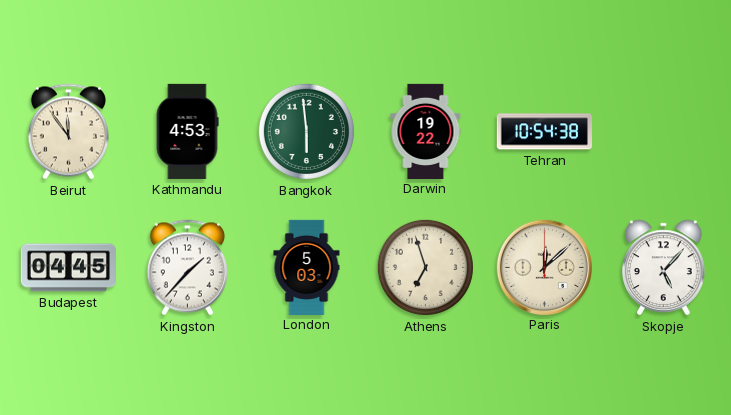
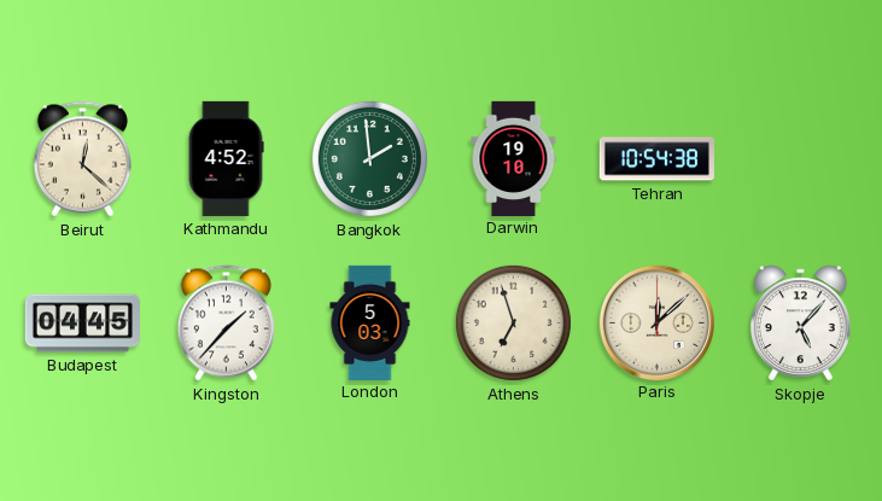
Beirut: 11:54 -> 12:22
Kathmandu: 4:53 -> 4:52
Bangkok: 5:59 -> 1:59
Darwin: 19:22 -> 19:10
